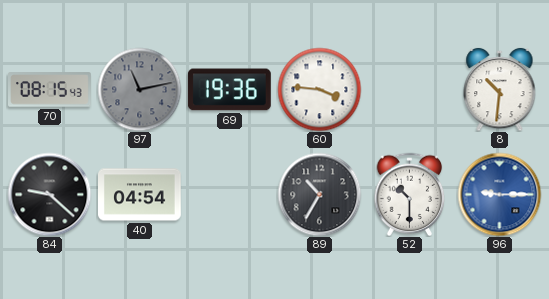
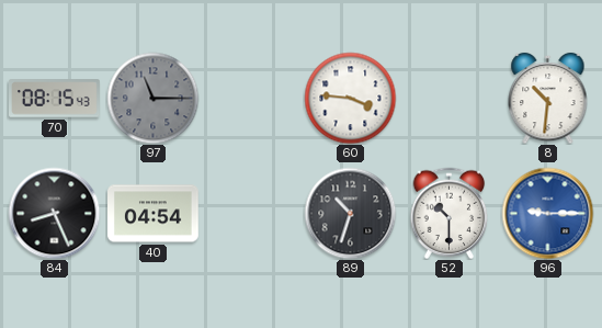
97: 11:13 -> 11:15
69: 19:36 -> none
84: 9:22 -> 8:26
89: 10:35 -> 10:33
